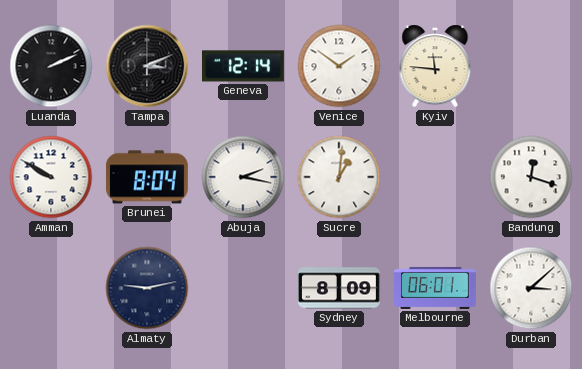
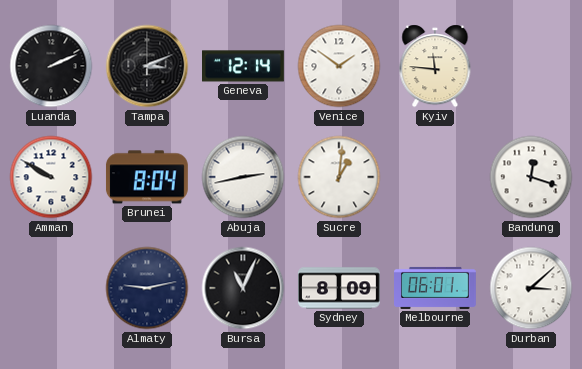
Abuja: 2:17 -> 2:43
Bursa: none -> 11:04
